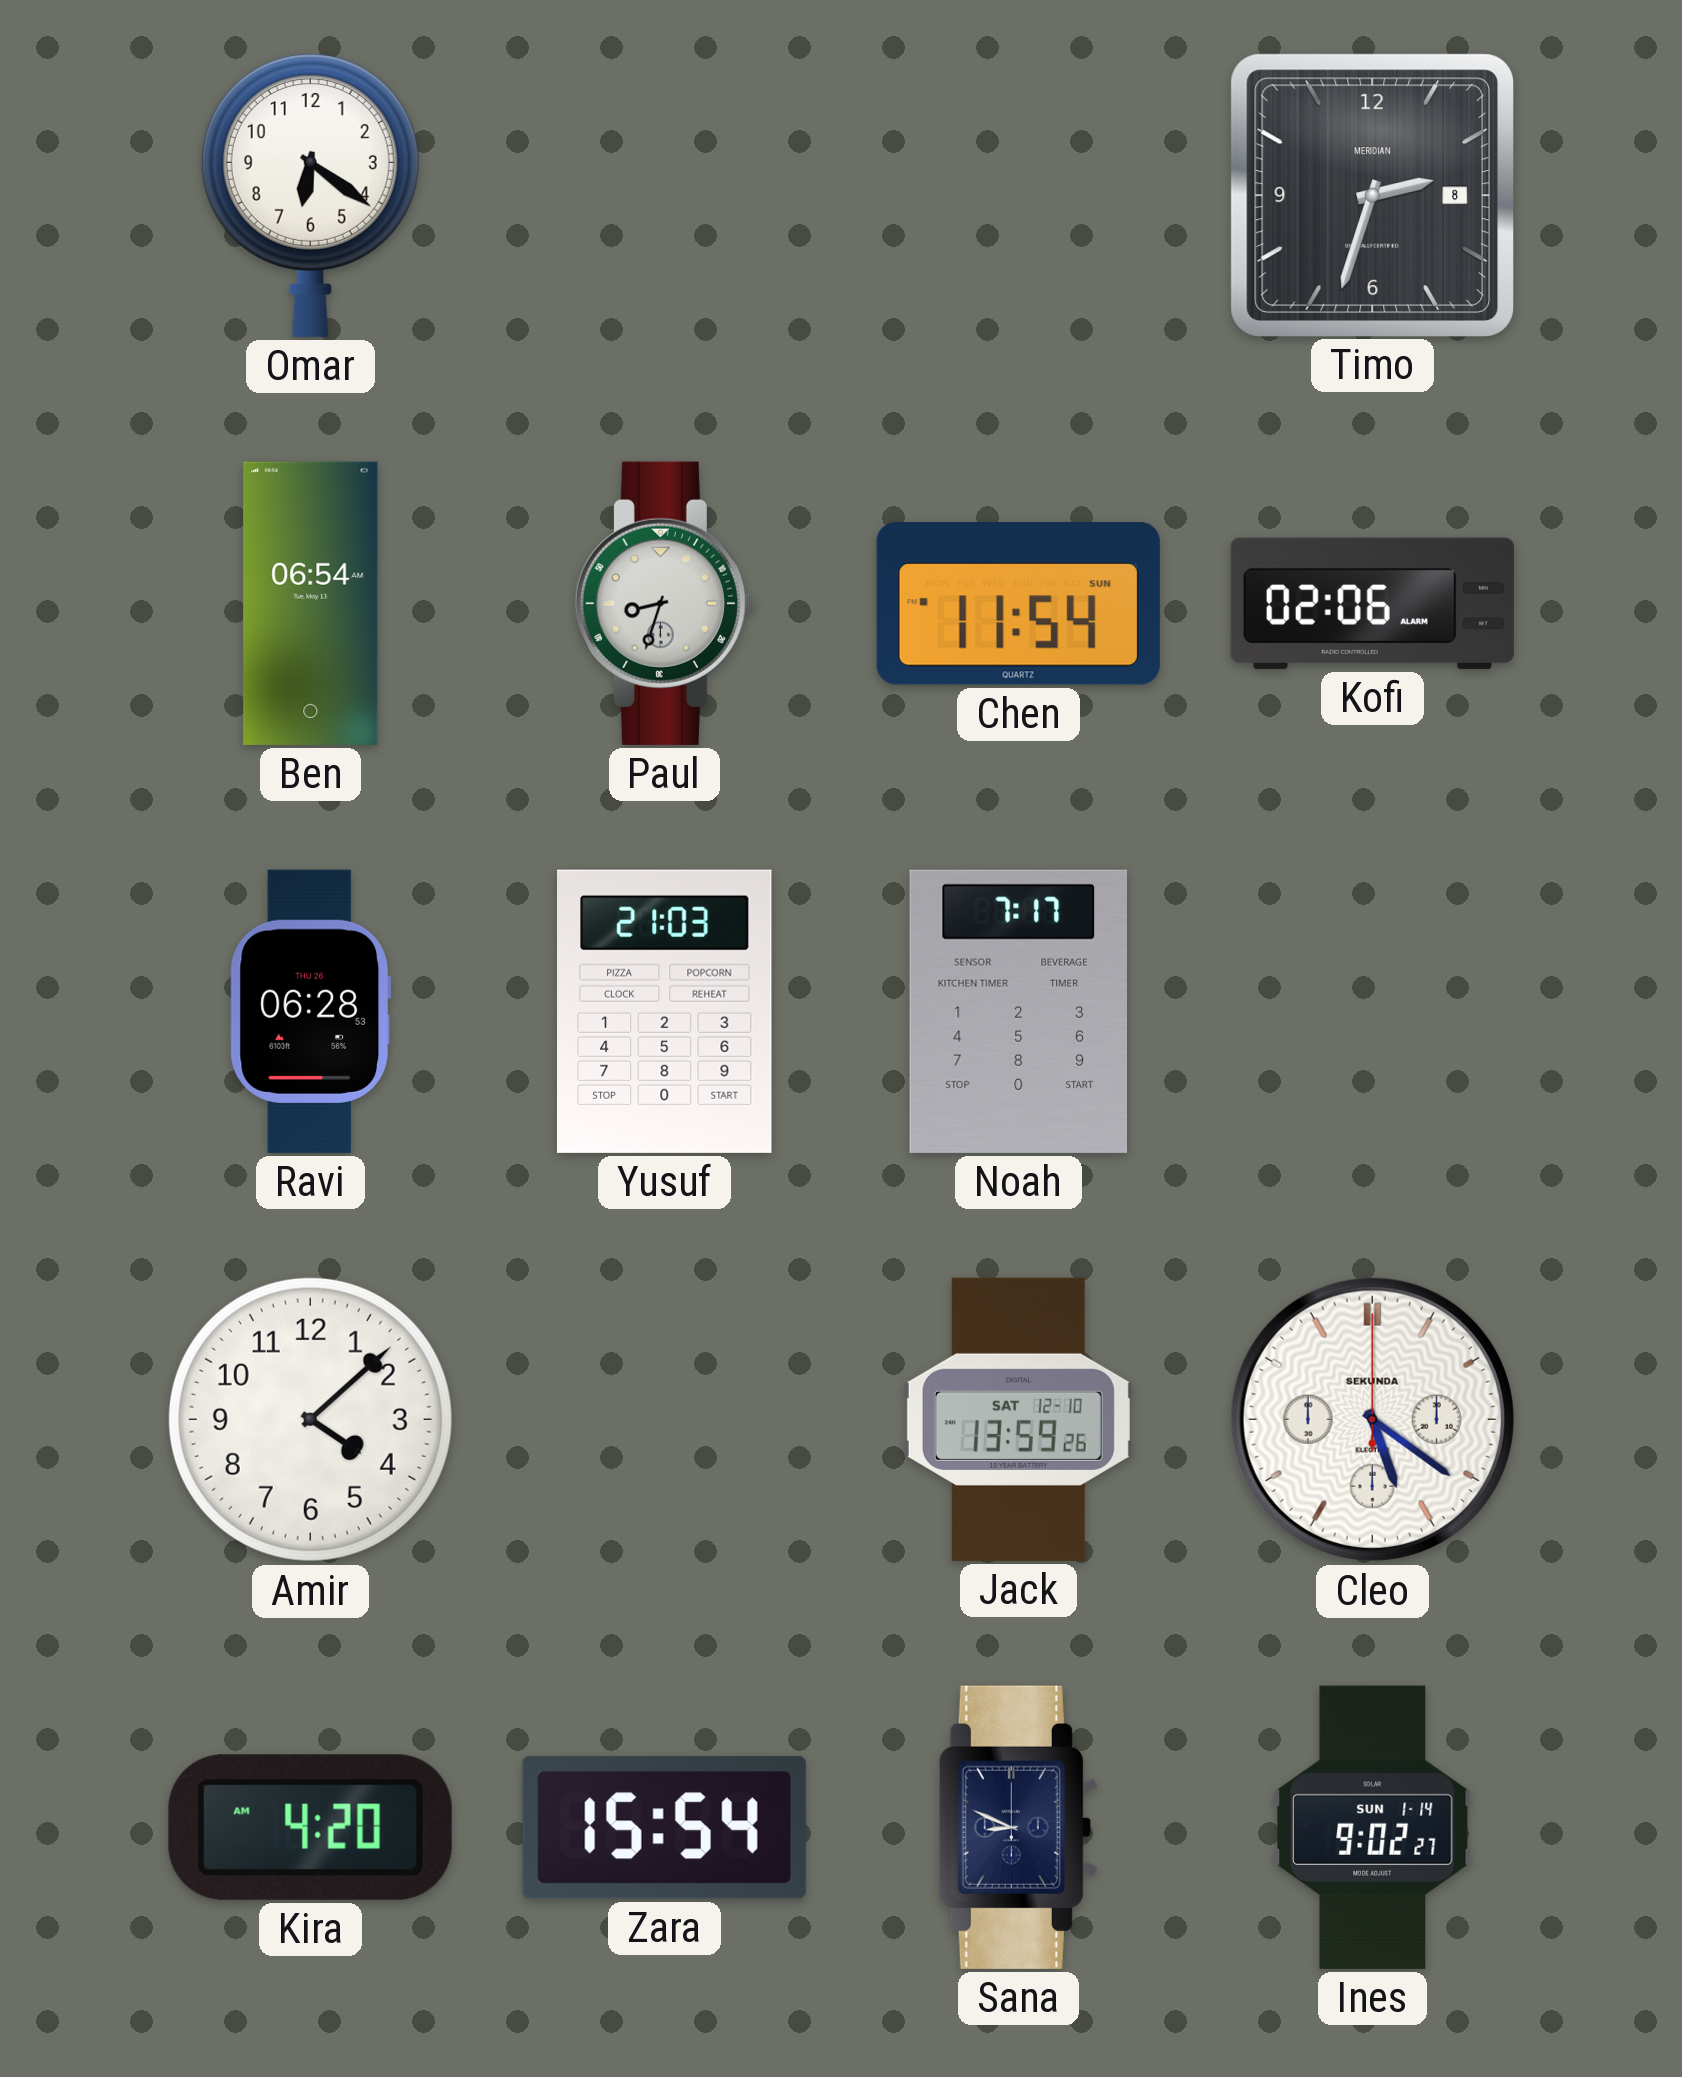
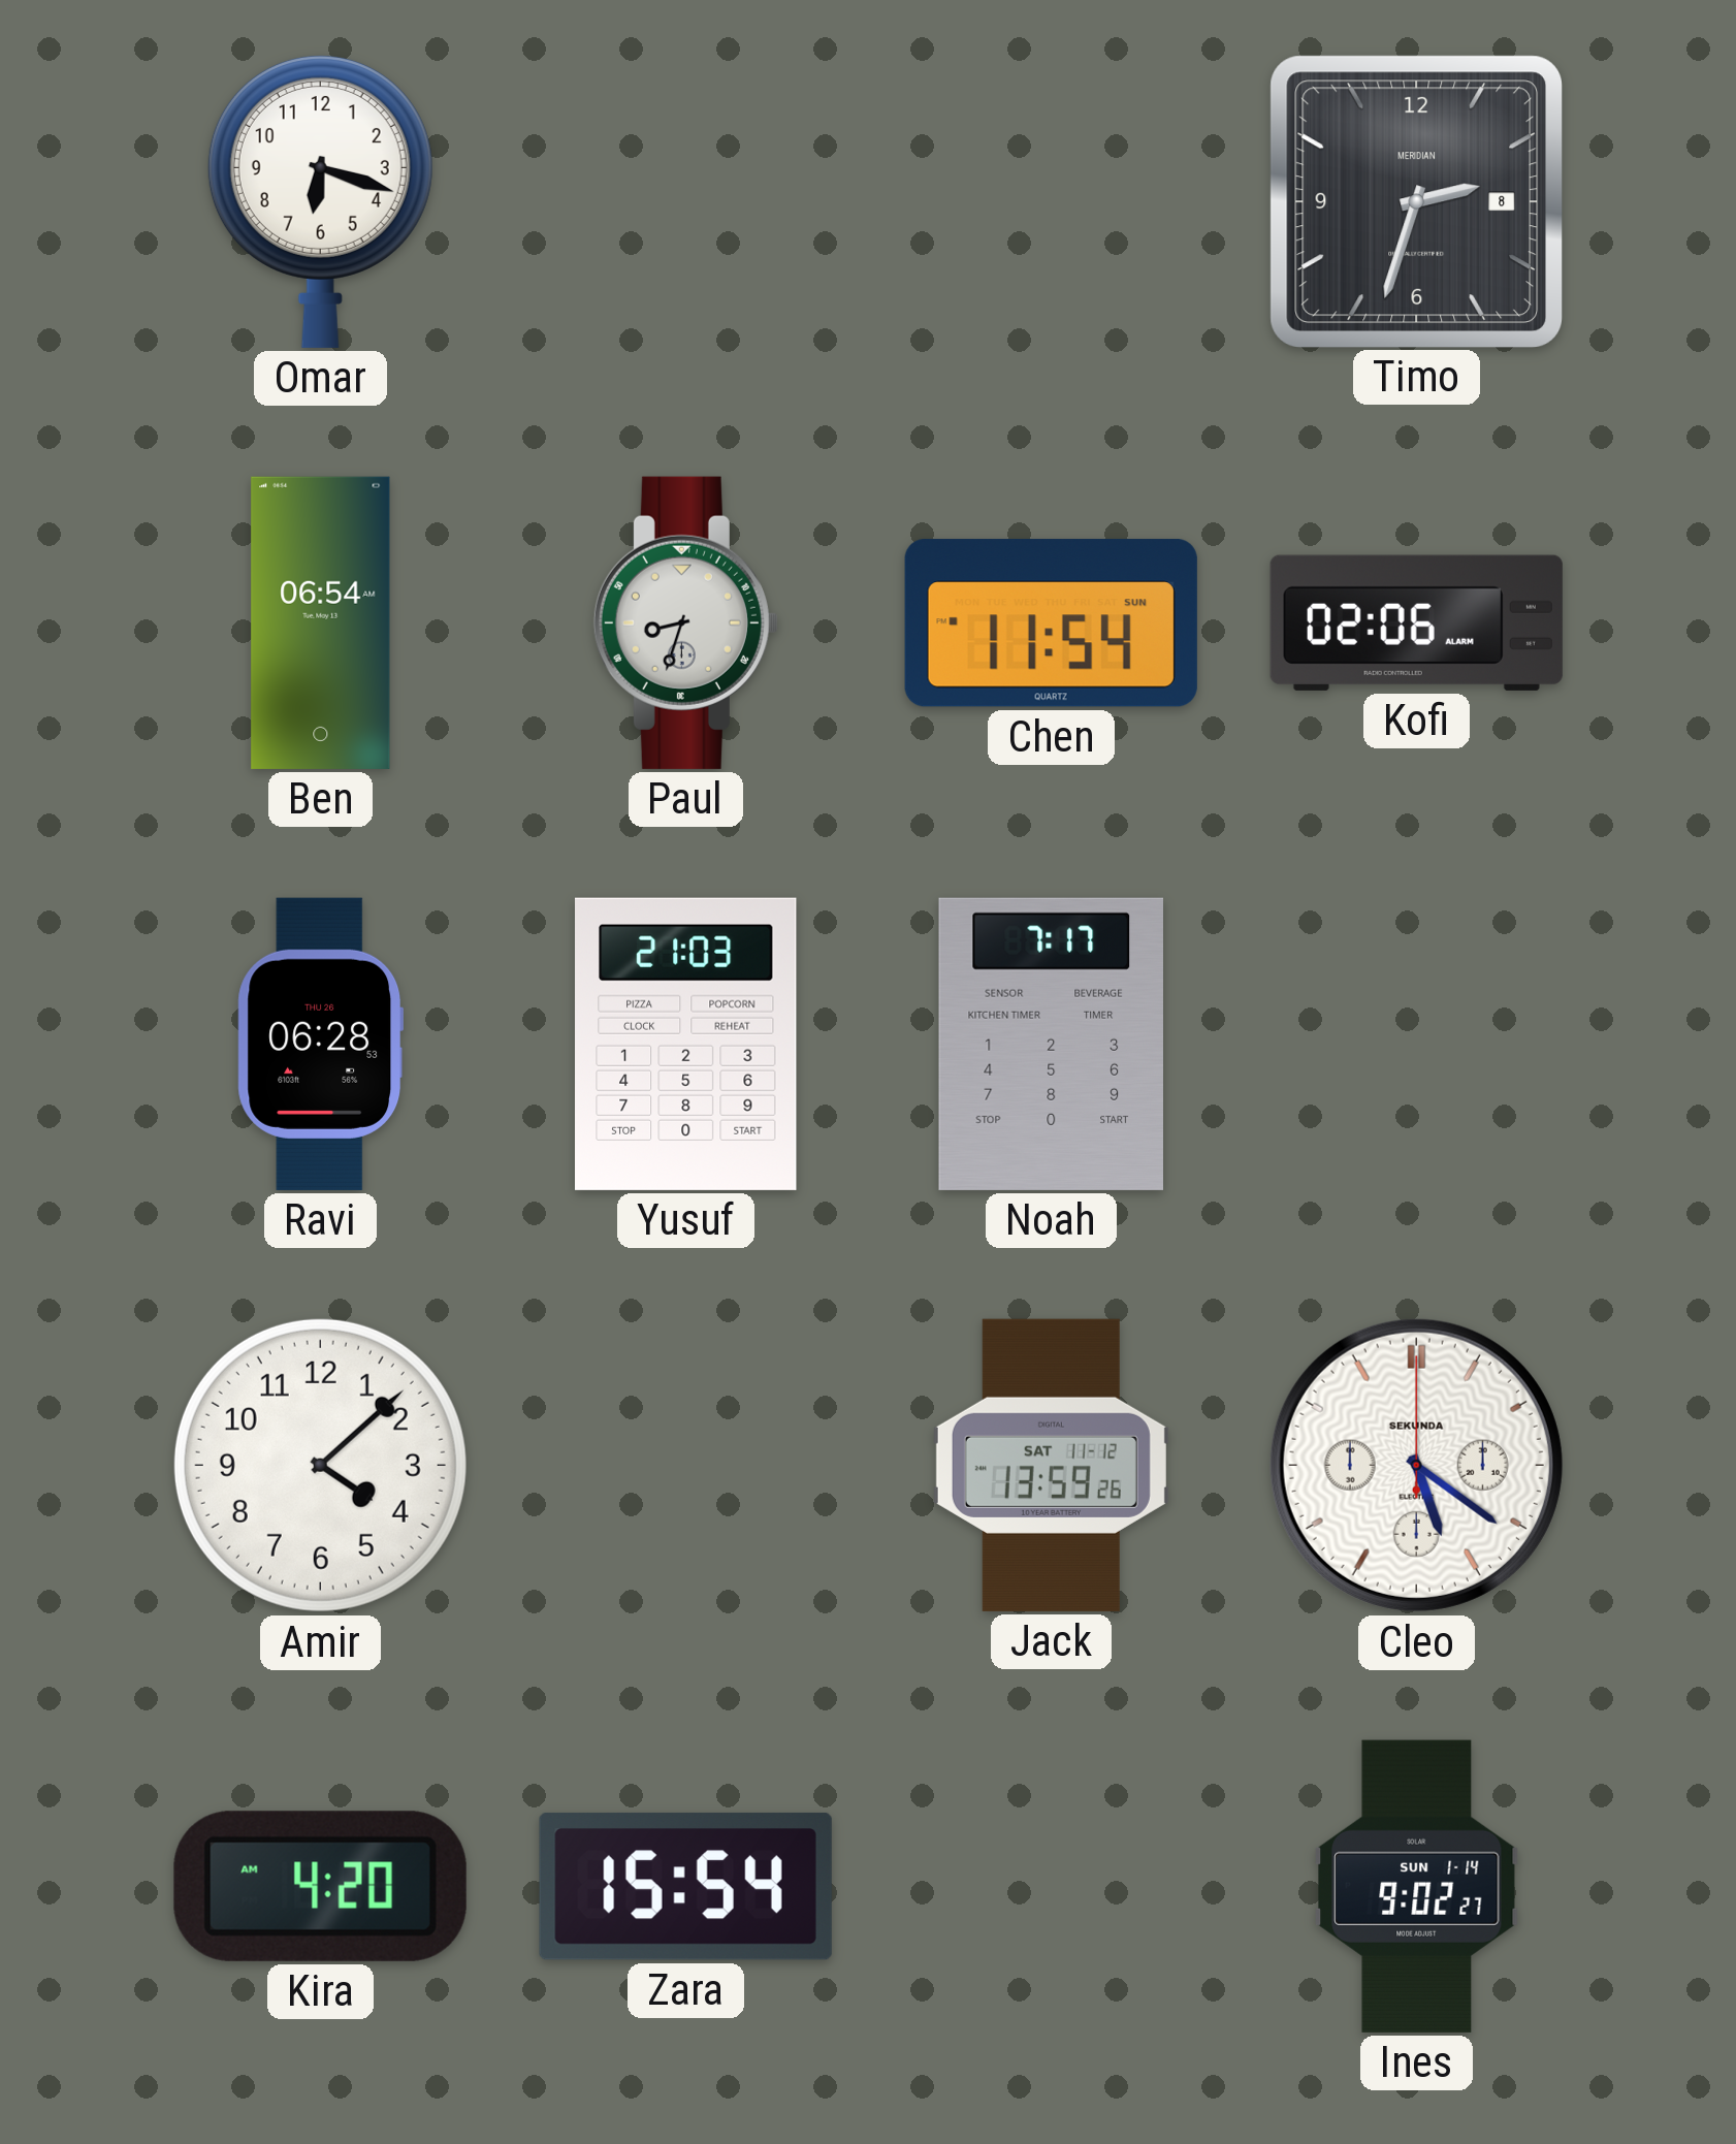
Omar: 6:21 -> 6:18
Jack date: SAT 12-10 -> SAT 11-12
Sana: 8:49 -> none
